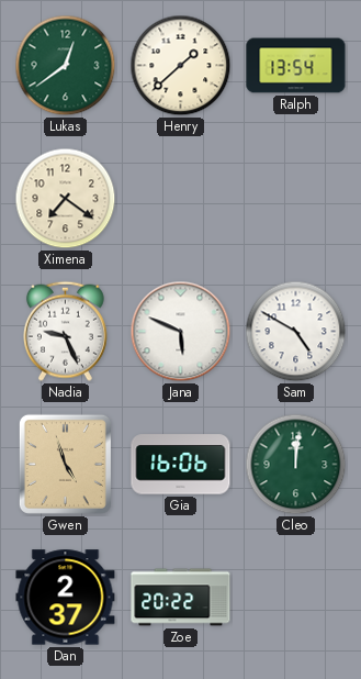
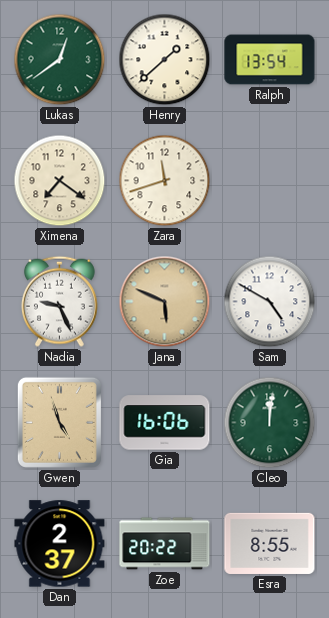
Zara: none -> 11:42
Jana dial: white -> champagne
Esra: none -> 8:55
